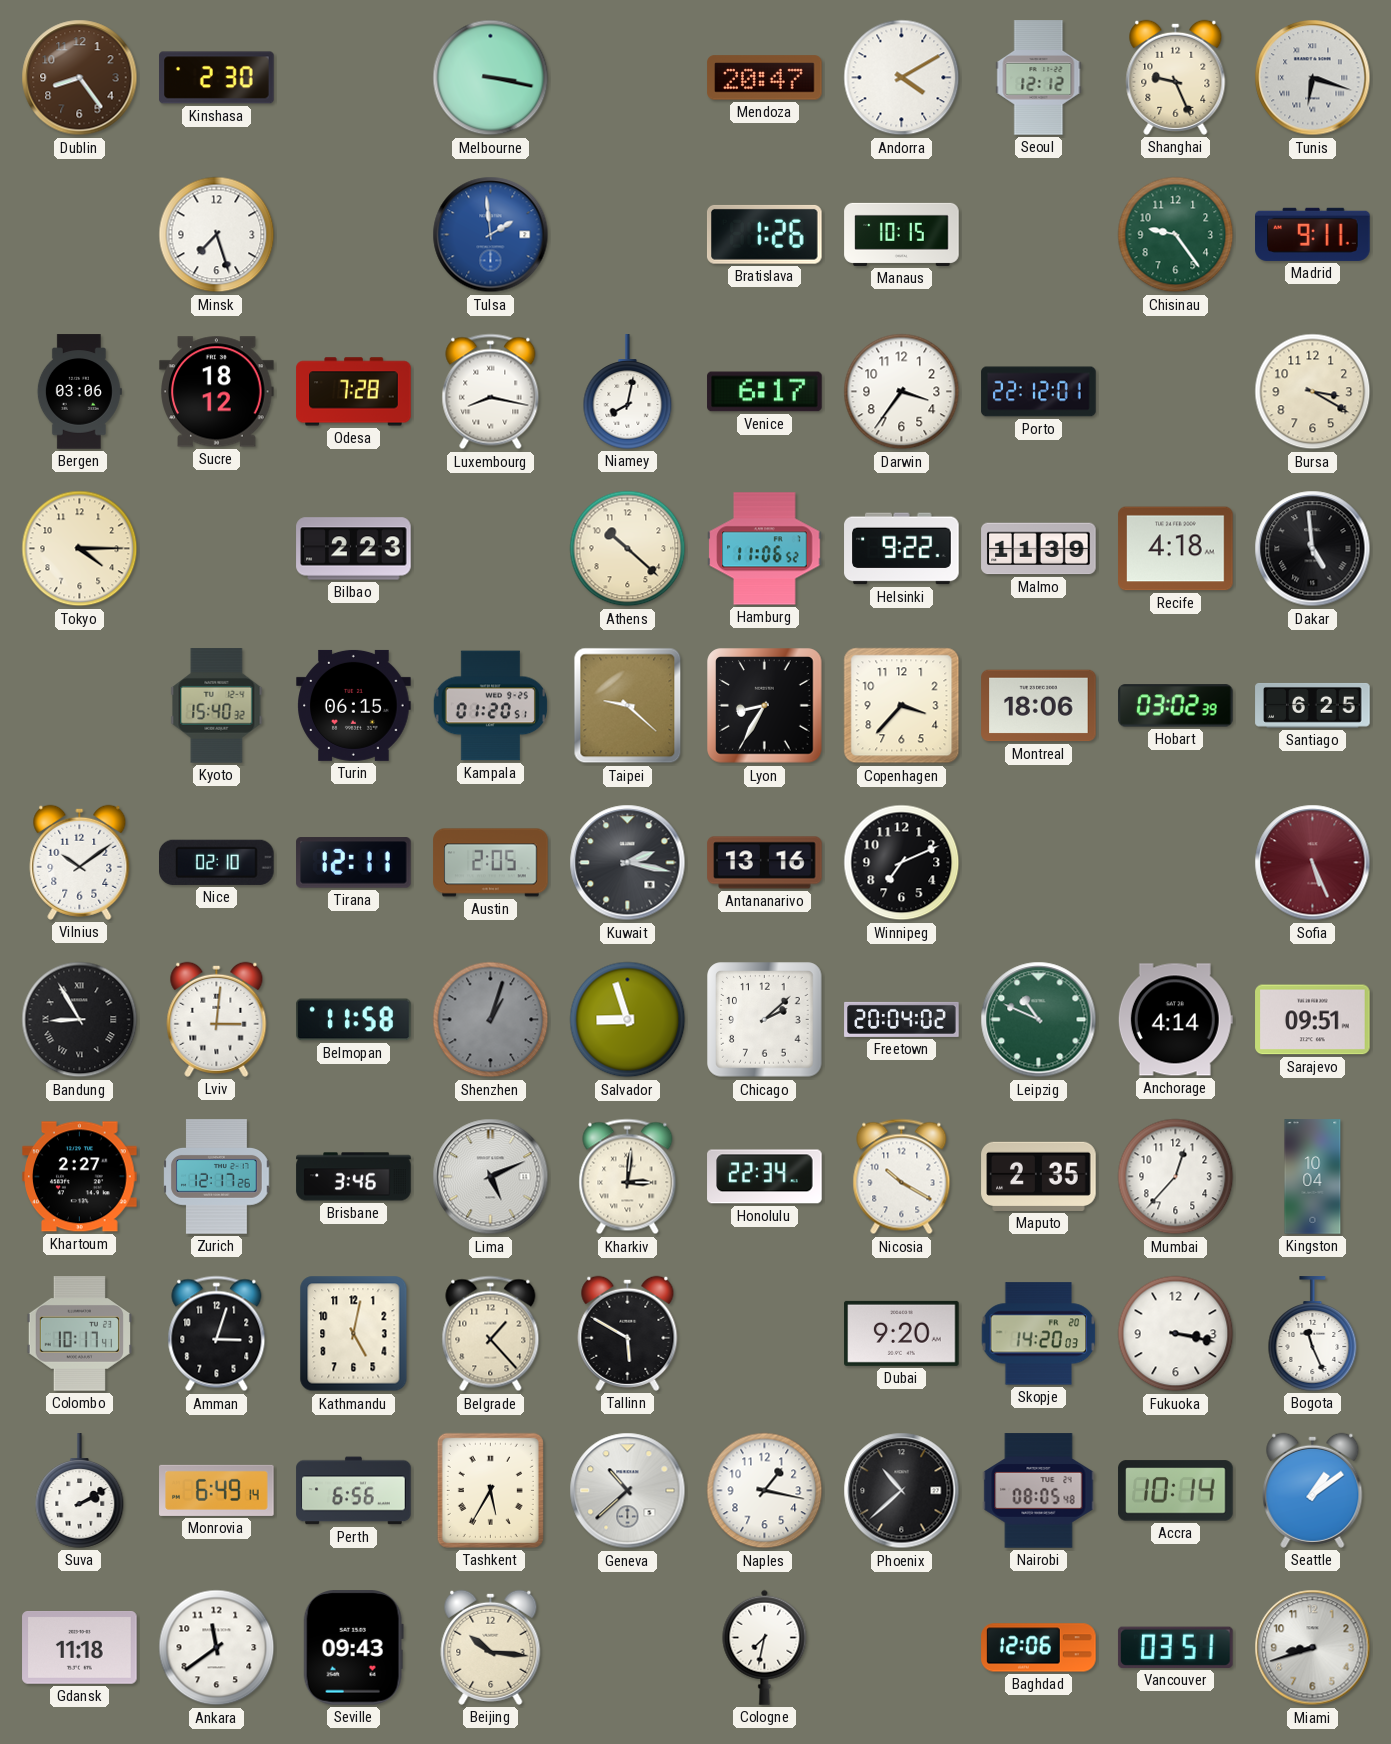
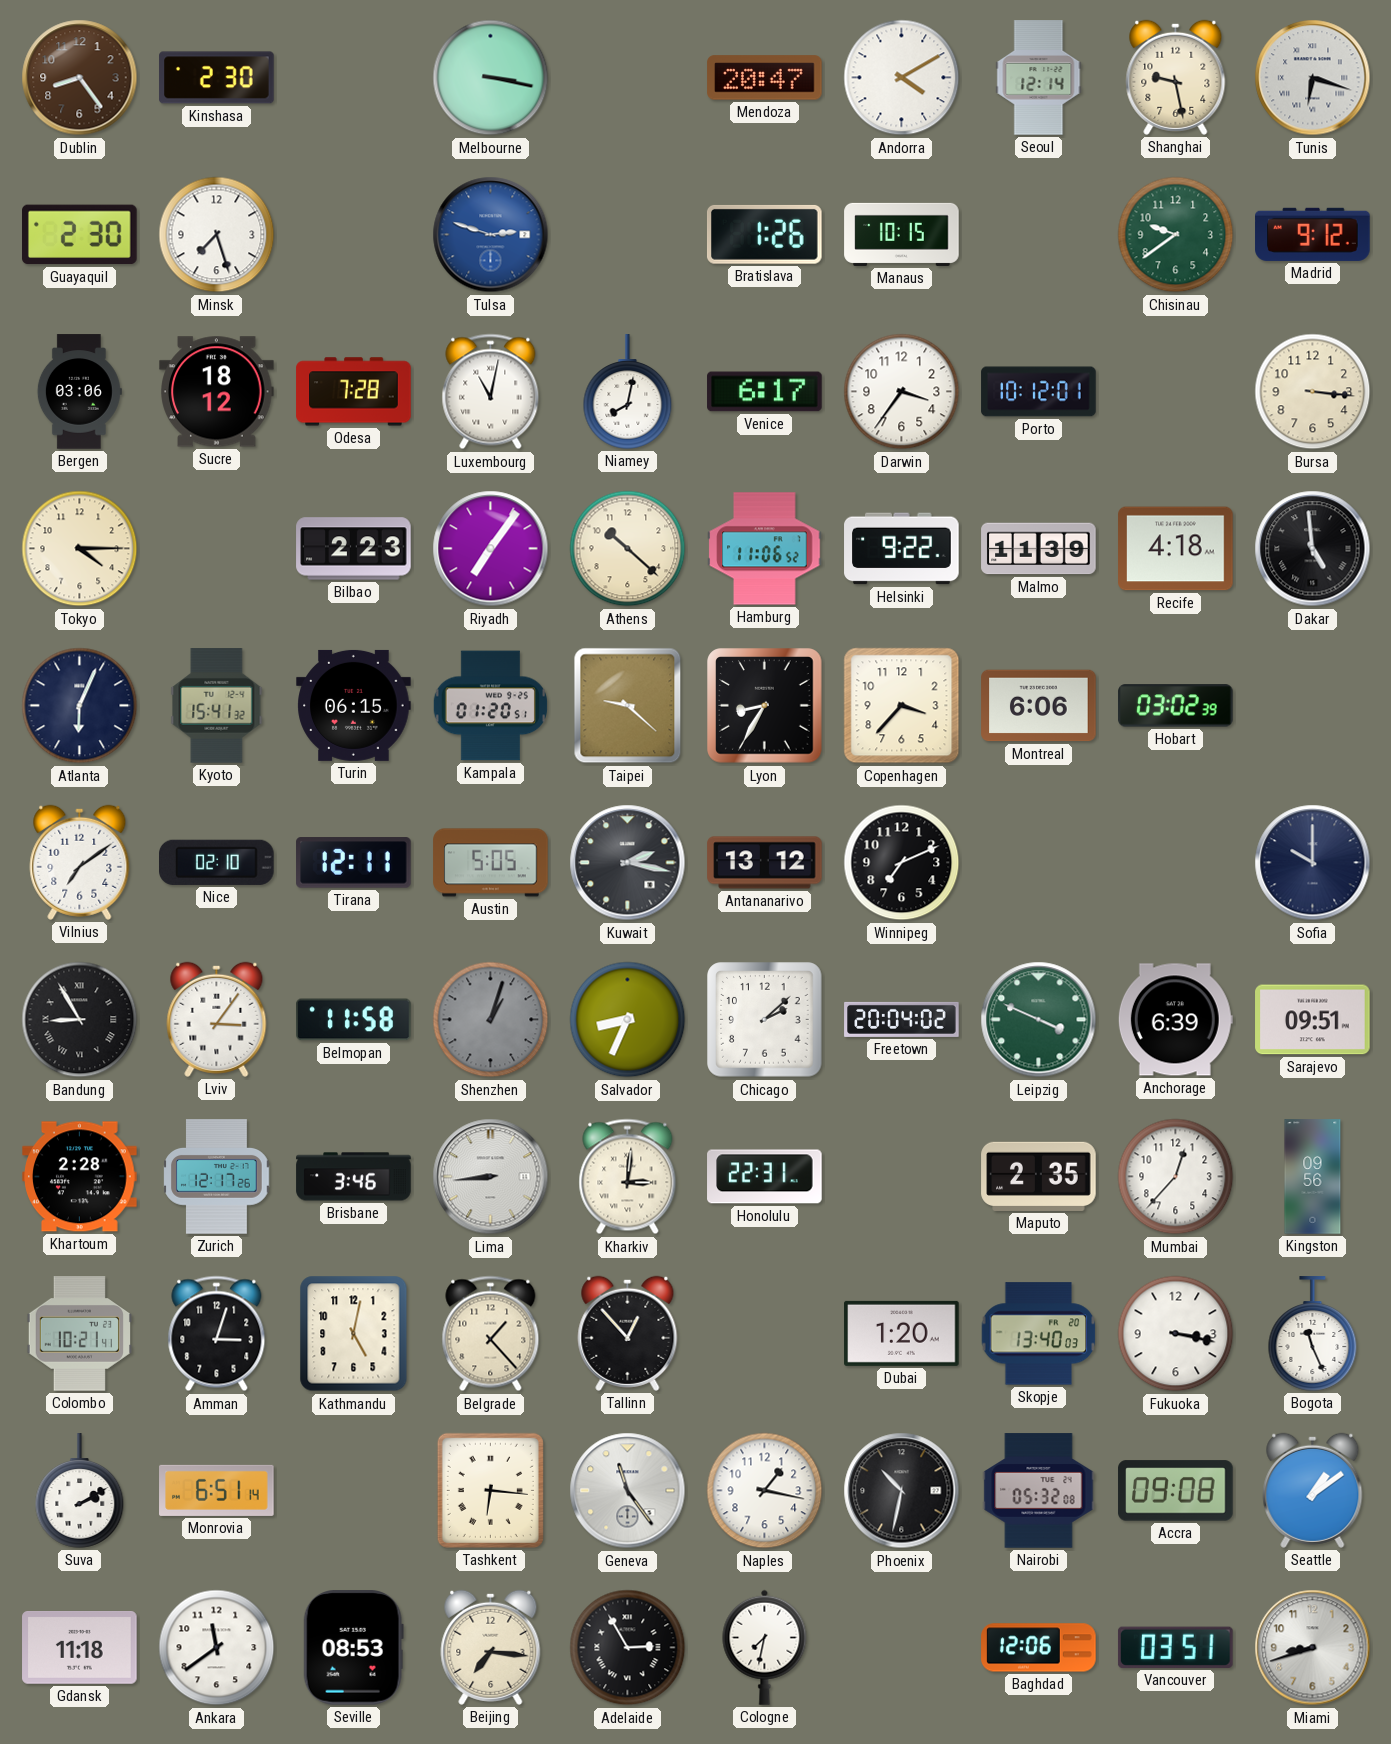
Seoul: 12:12 -> 12:14
Shanghai: 9:26 -> 9:28
Guayaquil: none -> 2:30
Tulsa: 1:59 -> 2:48
Chisinau: 9:24 -> 9:39
Madrid: 9:11 -> 9:12
Luxembourg: 8:17 -> 11:02
Porto: 22:12 -> 10:12
Bursa: 3:20 -> 3:16
Riyadh: none -> 7:06
Atlanta: none -> 6:04
Kyoto: 15:40 -> 15:41
Montreal: 18:06 -> 6:06
Santiago: 6:25 -> none
Vilnius: 10:09 -> 7:09
Austin: 2:05 -> 5:05
Antananarivo: 13:16 -> 13:12
Sofia: 5:26 -> 10:00
Sofia dial: burgundy -> navy
Lviv: 3:01 -> 3:06
Salvador: 8:57 -> 8:34
Leipzig: 10:49 -> 3:49
Anchorage: 4:14 -> 6:39
Khartoum: 2:27 -> 2:28
Lima: 5:11 -> 8:44
Honolulu: 22:34 -> 22:31
Nicosia: 10:20 -> none
Kingston: 10:04 -> 09:56
Colombo: 10:17 -> 10:21
Tallinn: 5:50 -> 12:53
Dubai: 9:20 -> 1:20
Skopje: 14:20 -> 13:40
Monrovia: 6:49 -> 6:51
Perth: 6:56 -> none
Tashkent: 5:35 -> 6:16
Geneva: 10:38 -> 11:24
Phoenix: 10:38 -> 10:32
Nairobi: 08:05 -> 05:32
Accra: 10:14 -> 09:08
Seville: 09:43 -> 08:53
Beijing: 10:16 -> 7:16
Adelaide: none -> 2:55
